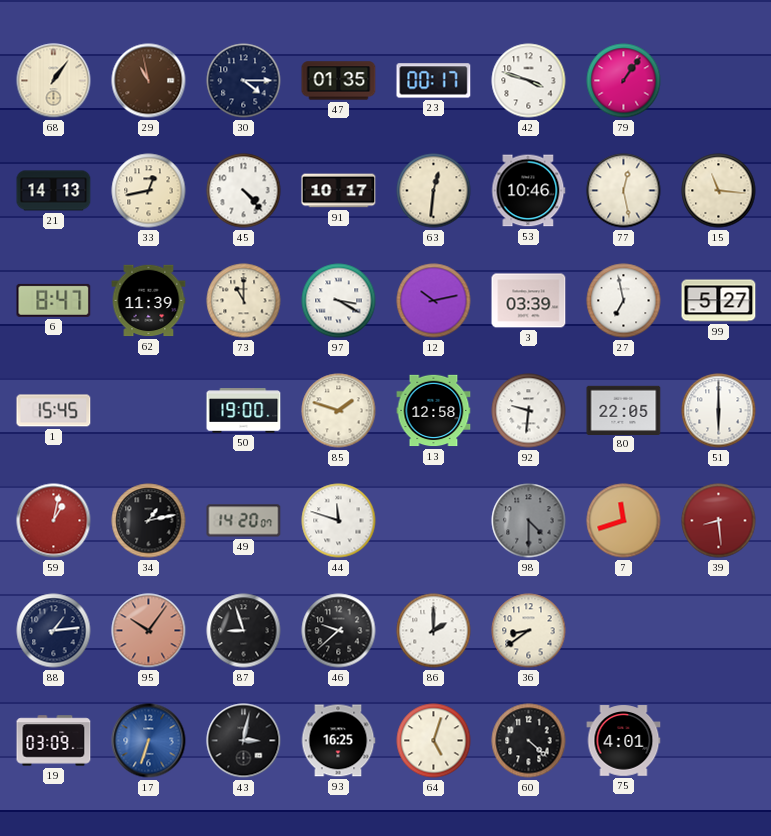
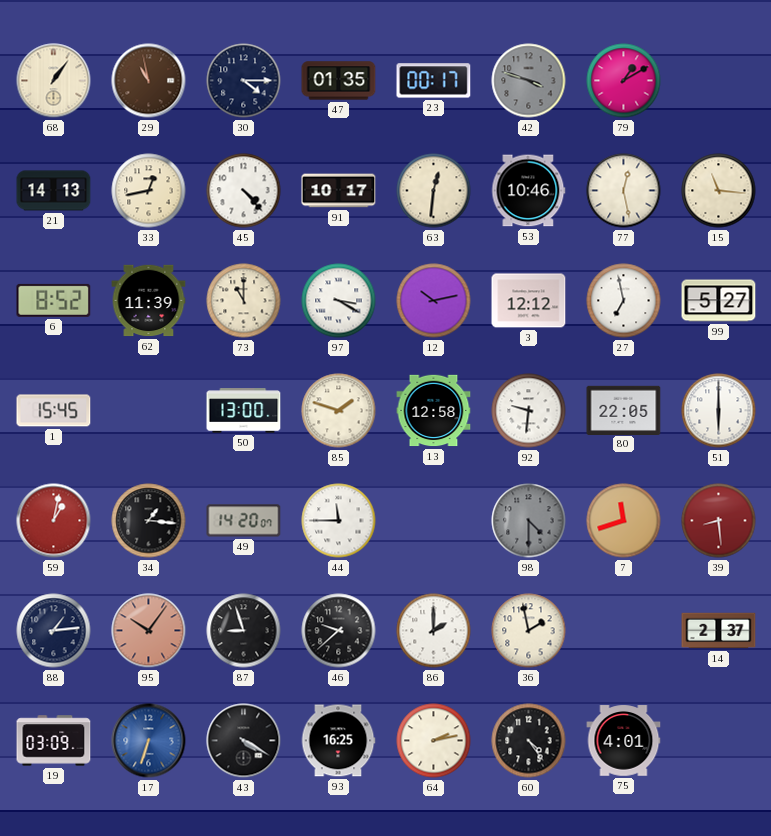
42 dial: white -> grey
79: 1:06 -> 1:10
6: 8:47 -> 8:52
3: 03:39 -> 12:12
50: 19:00 -> 13:00
34: 1:13 -> 1:16
44: 11:48 -> 11:45
36: 8:39 -> 1:58
14: none -> 2:37
43: 3:02 -> 4:20
64: 5:03 -> 2:13
60: 4:22 -> 4:24
